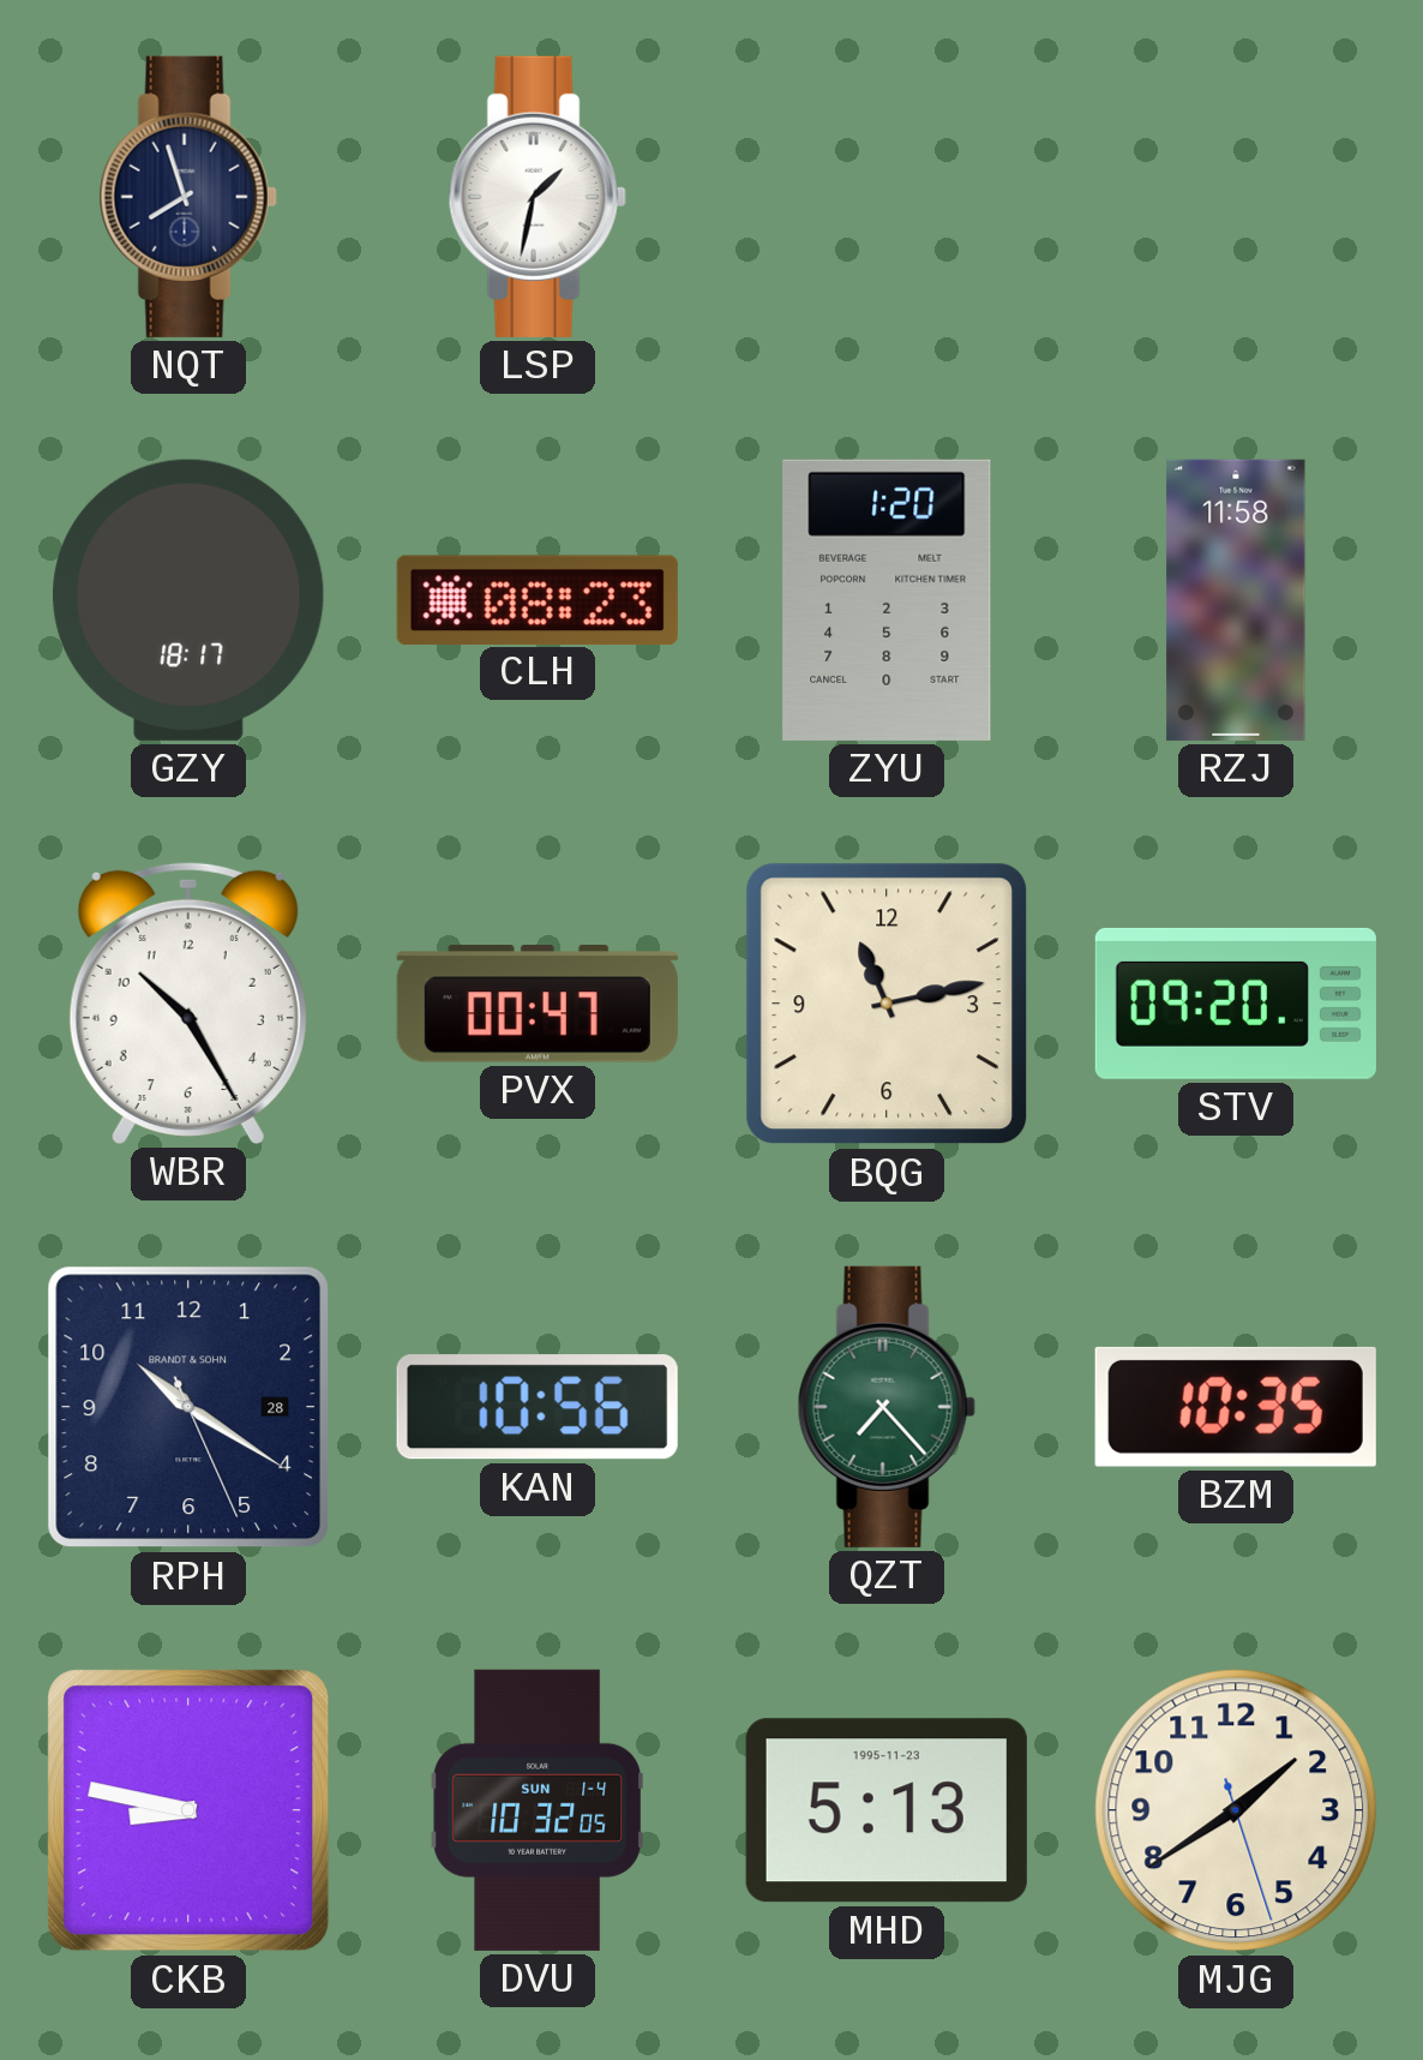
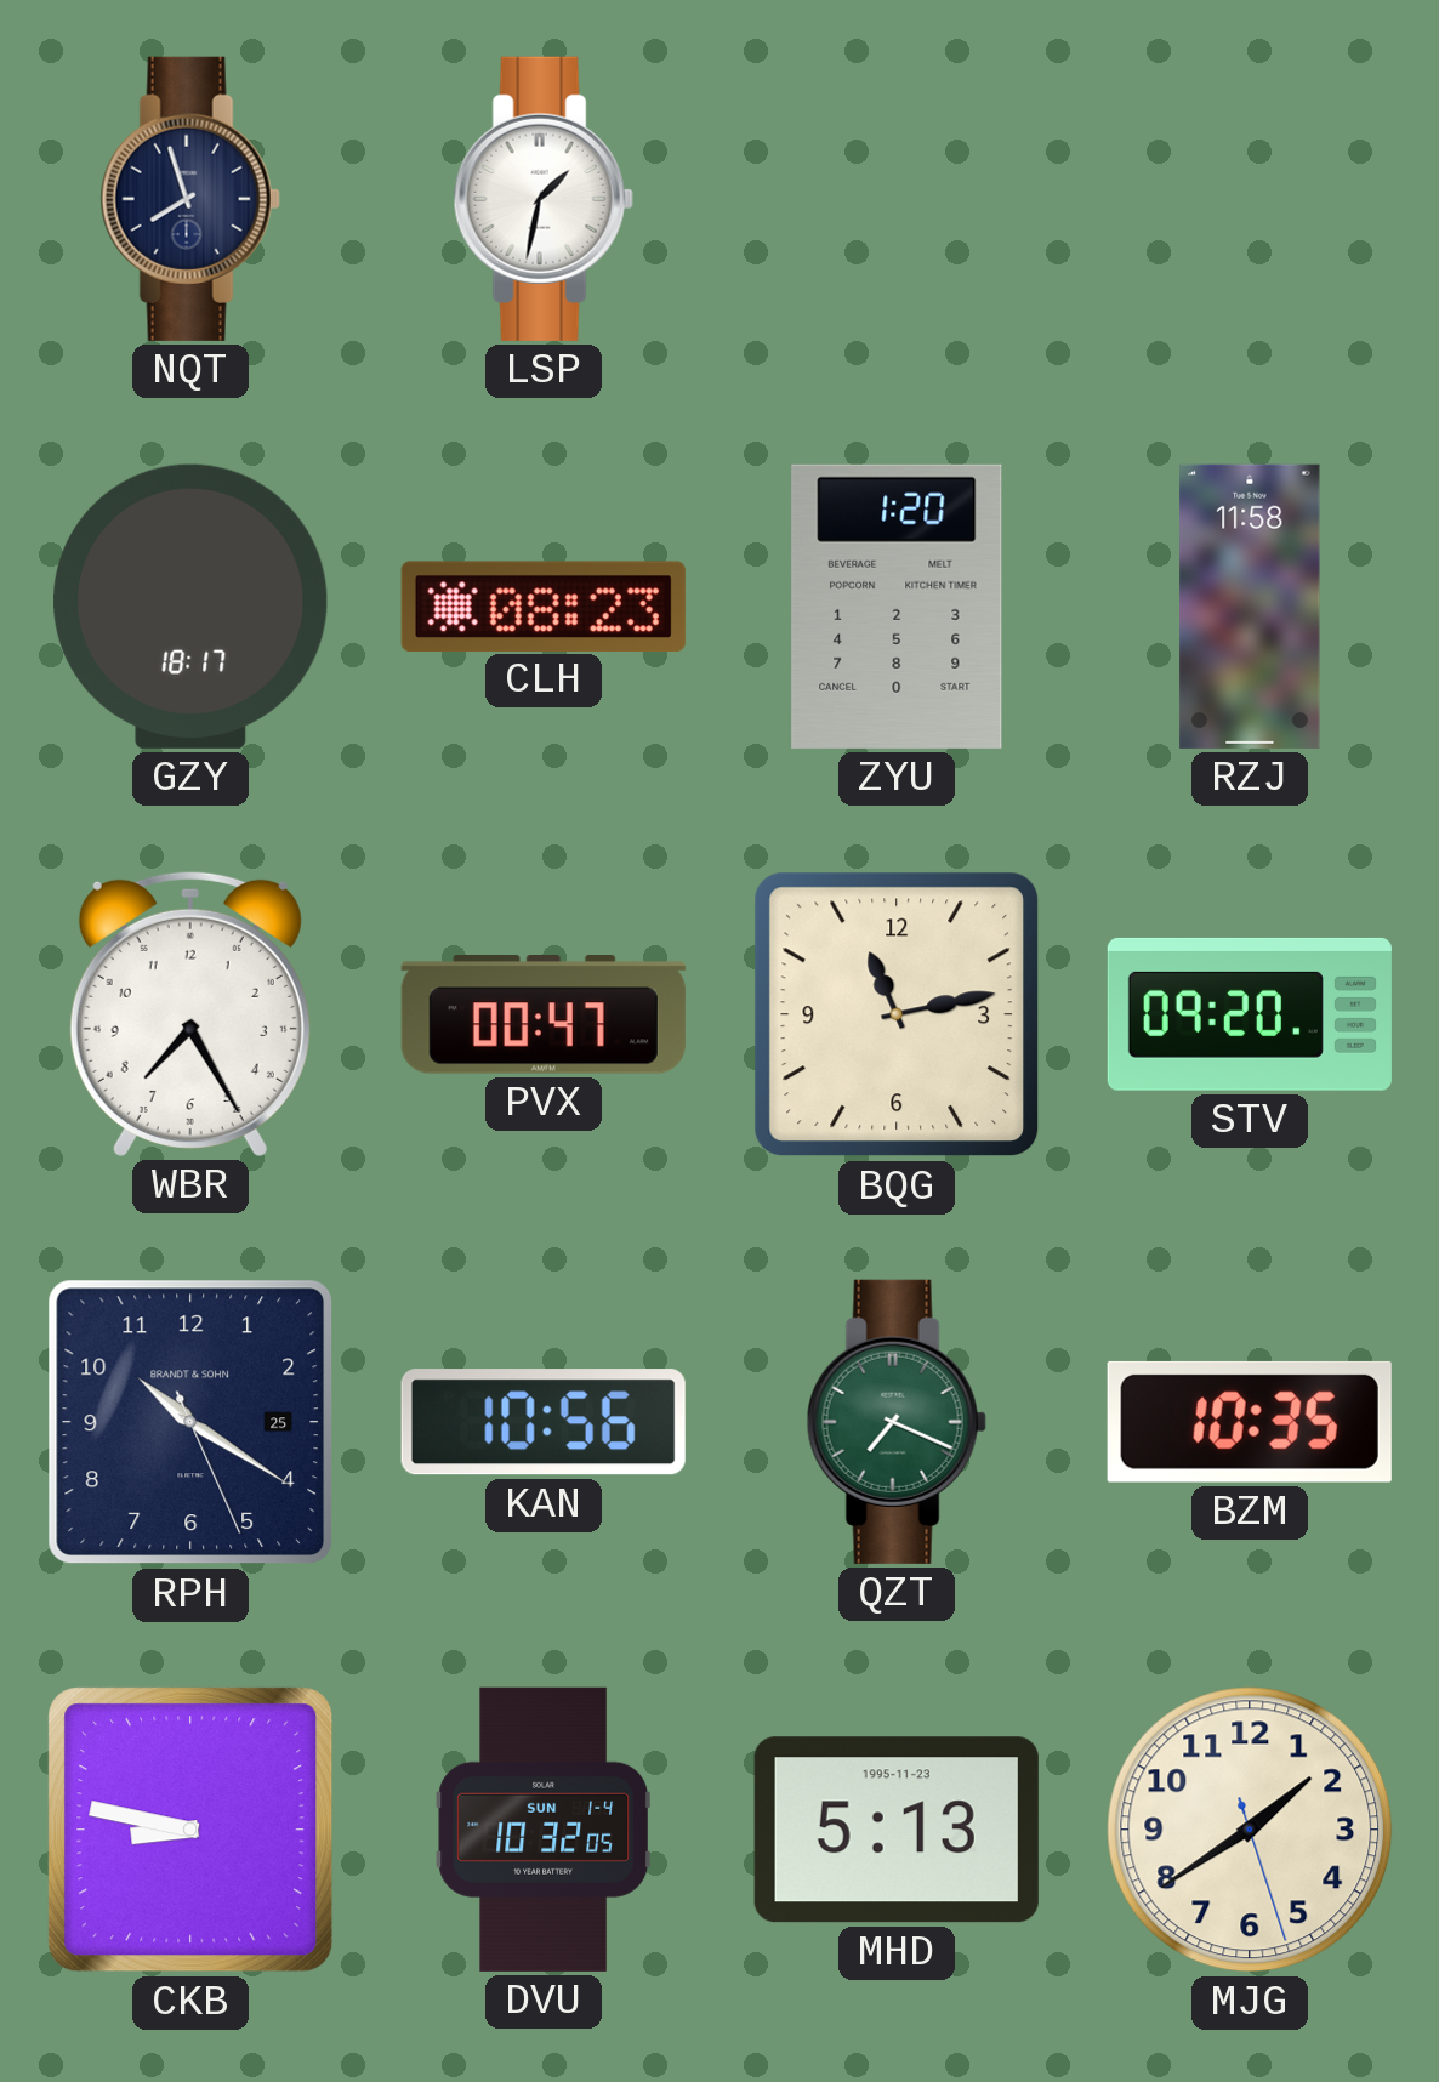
WBR: 10:25 -> 7:25
RPH date: 28 -> 25
QZT: 7:23 -> 7:19
